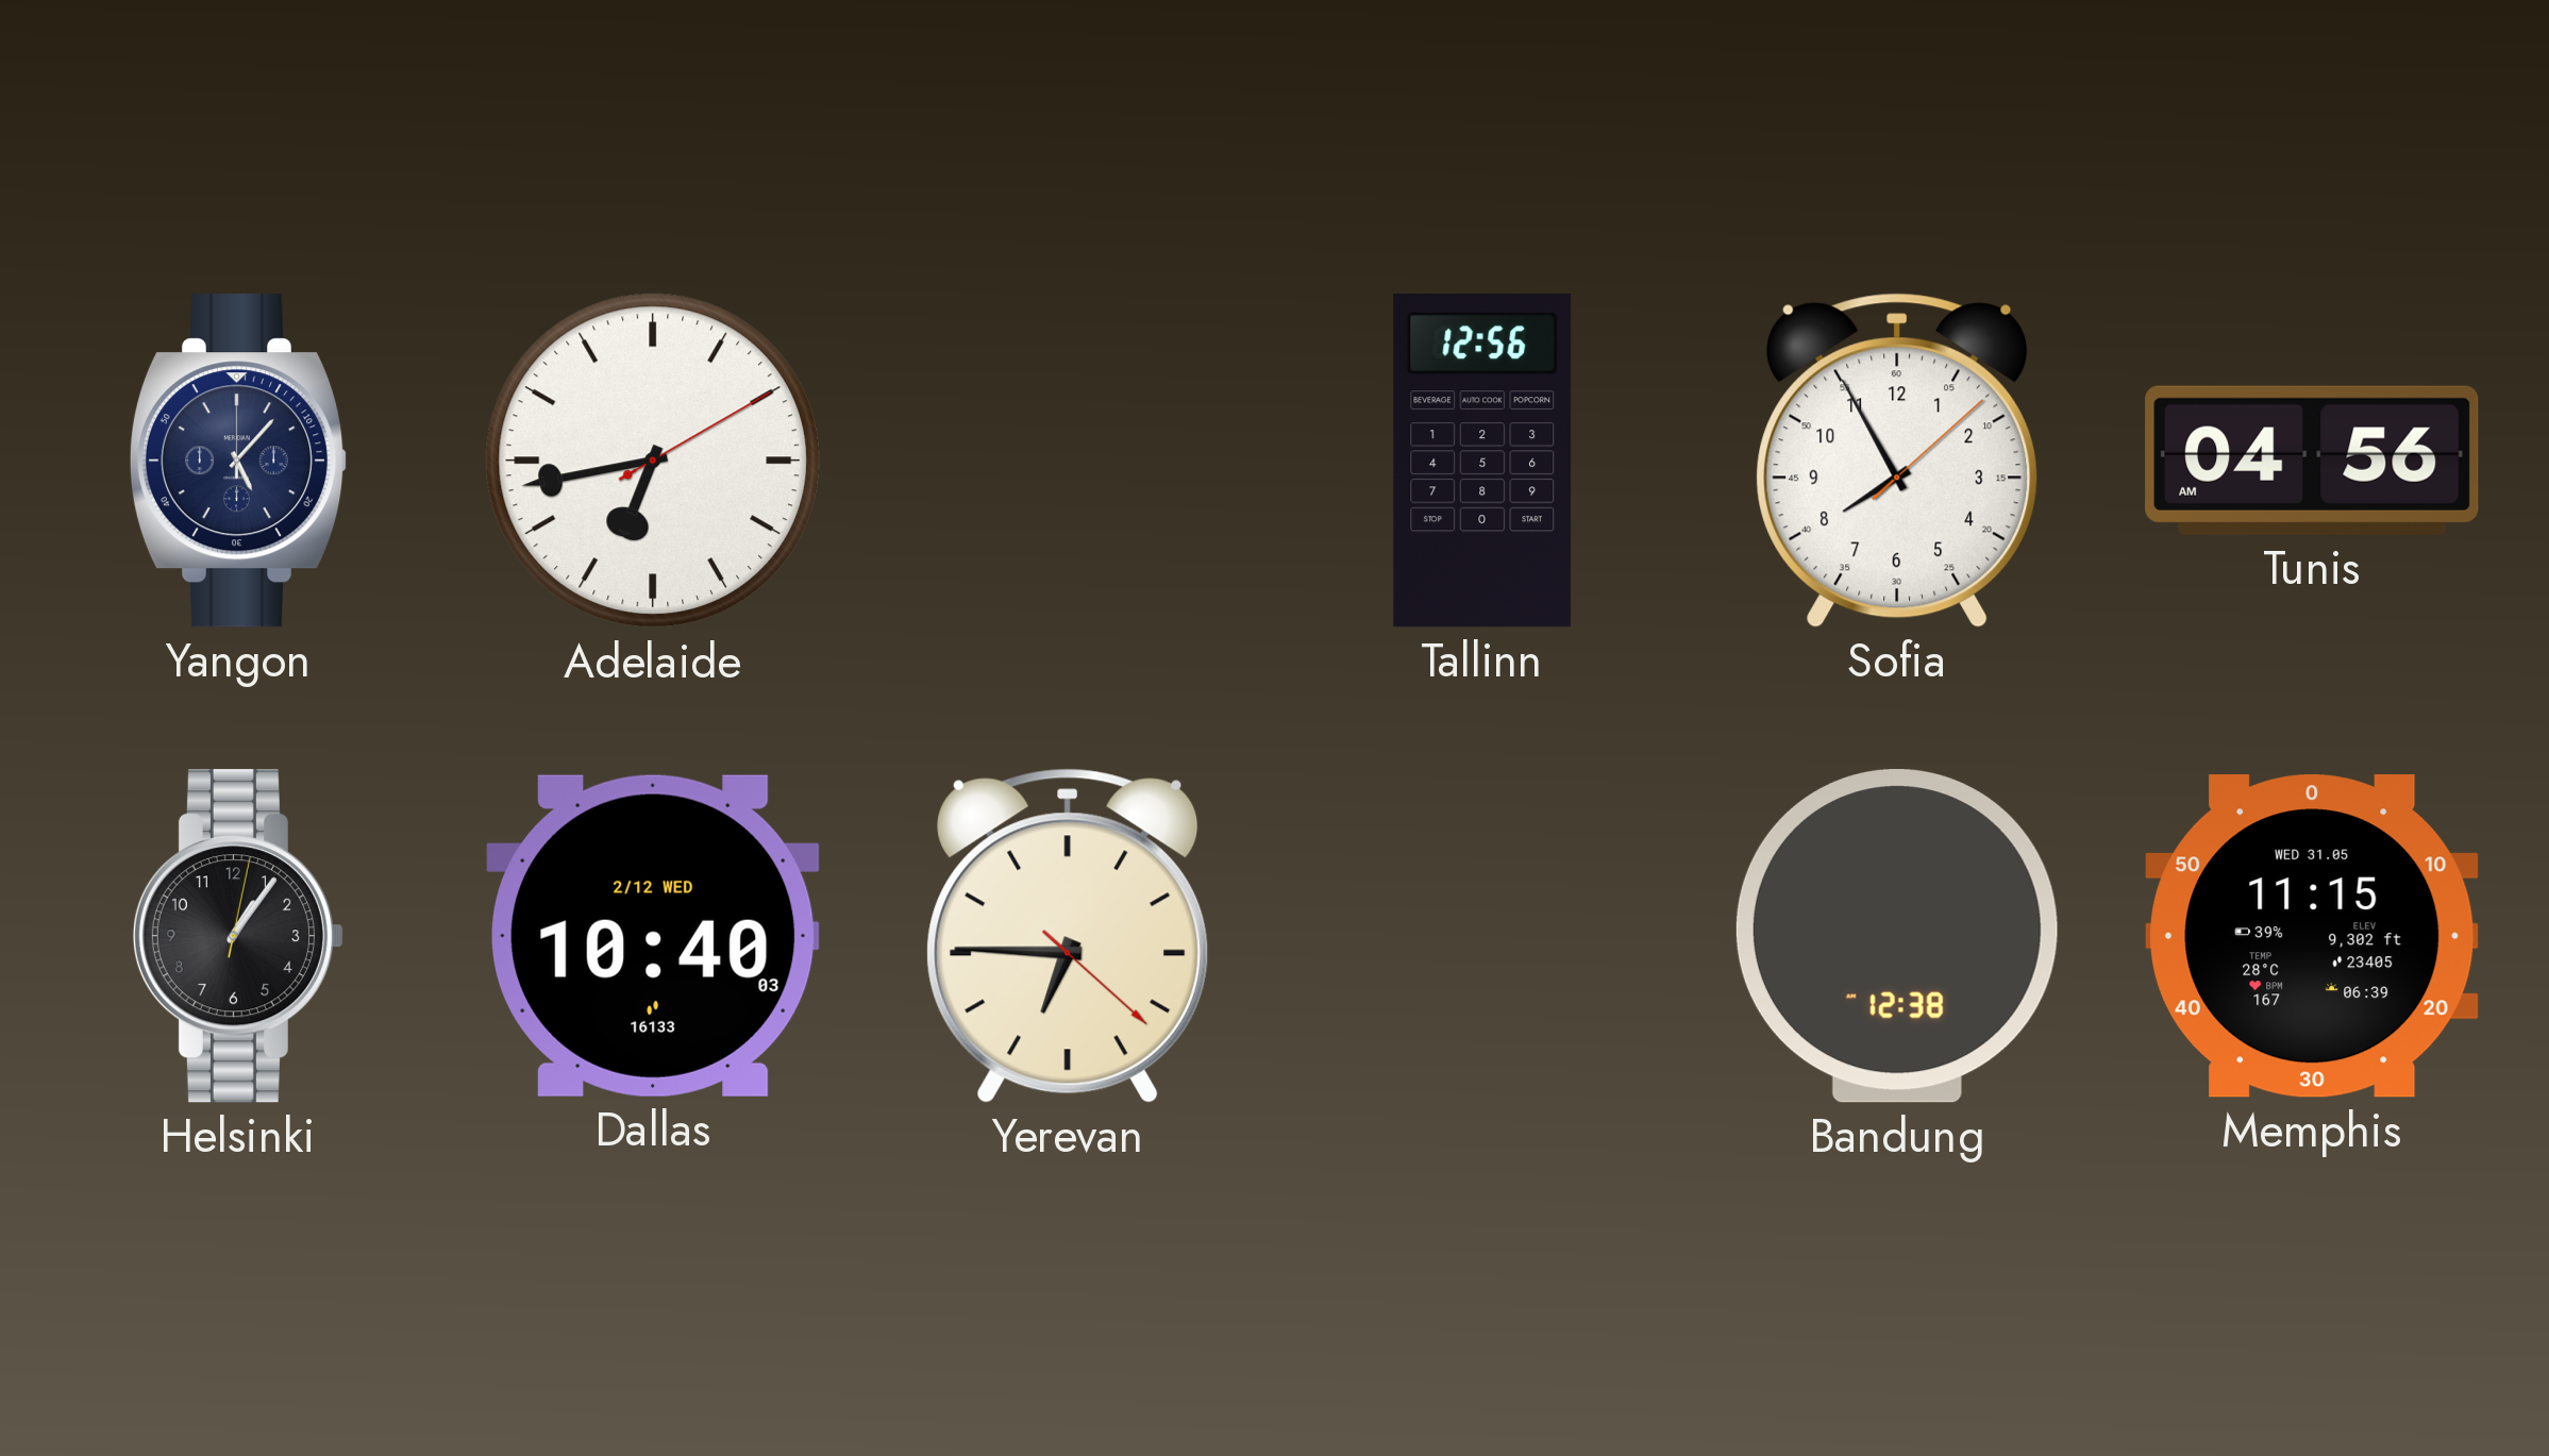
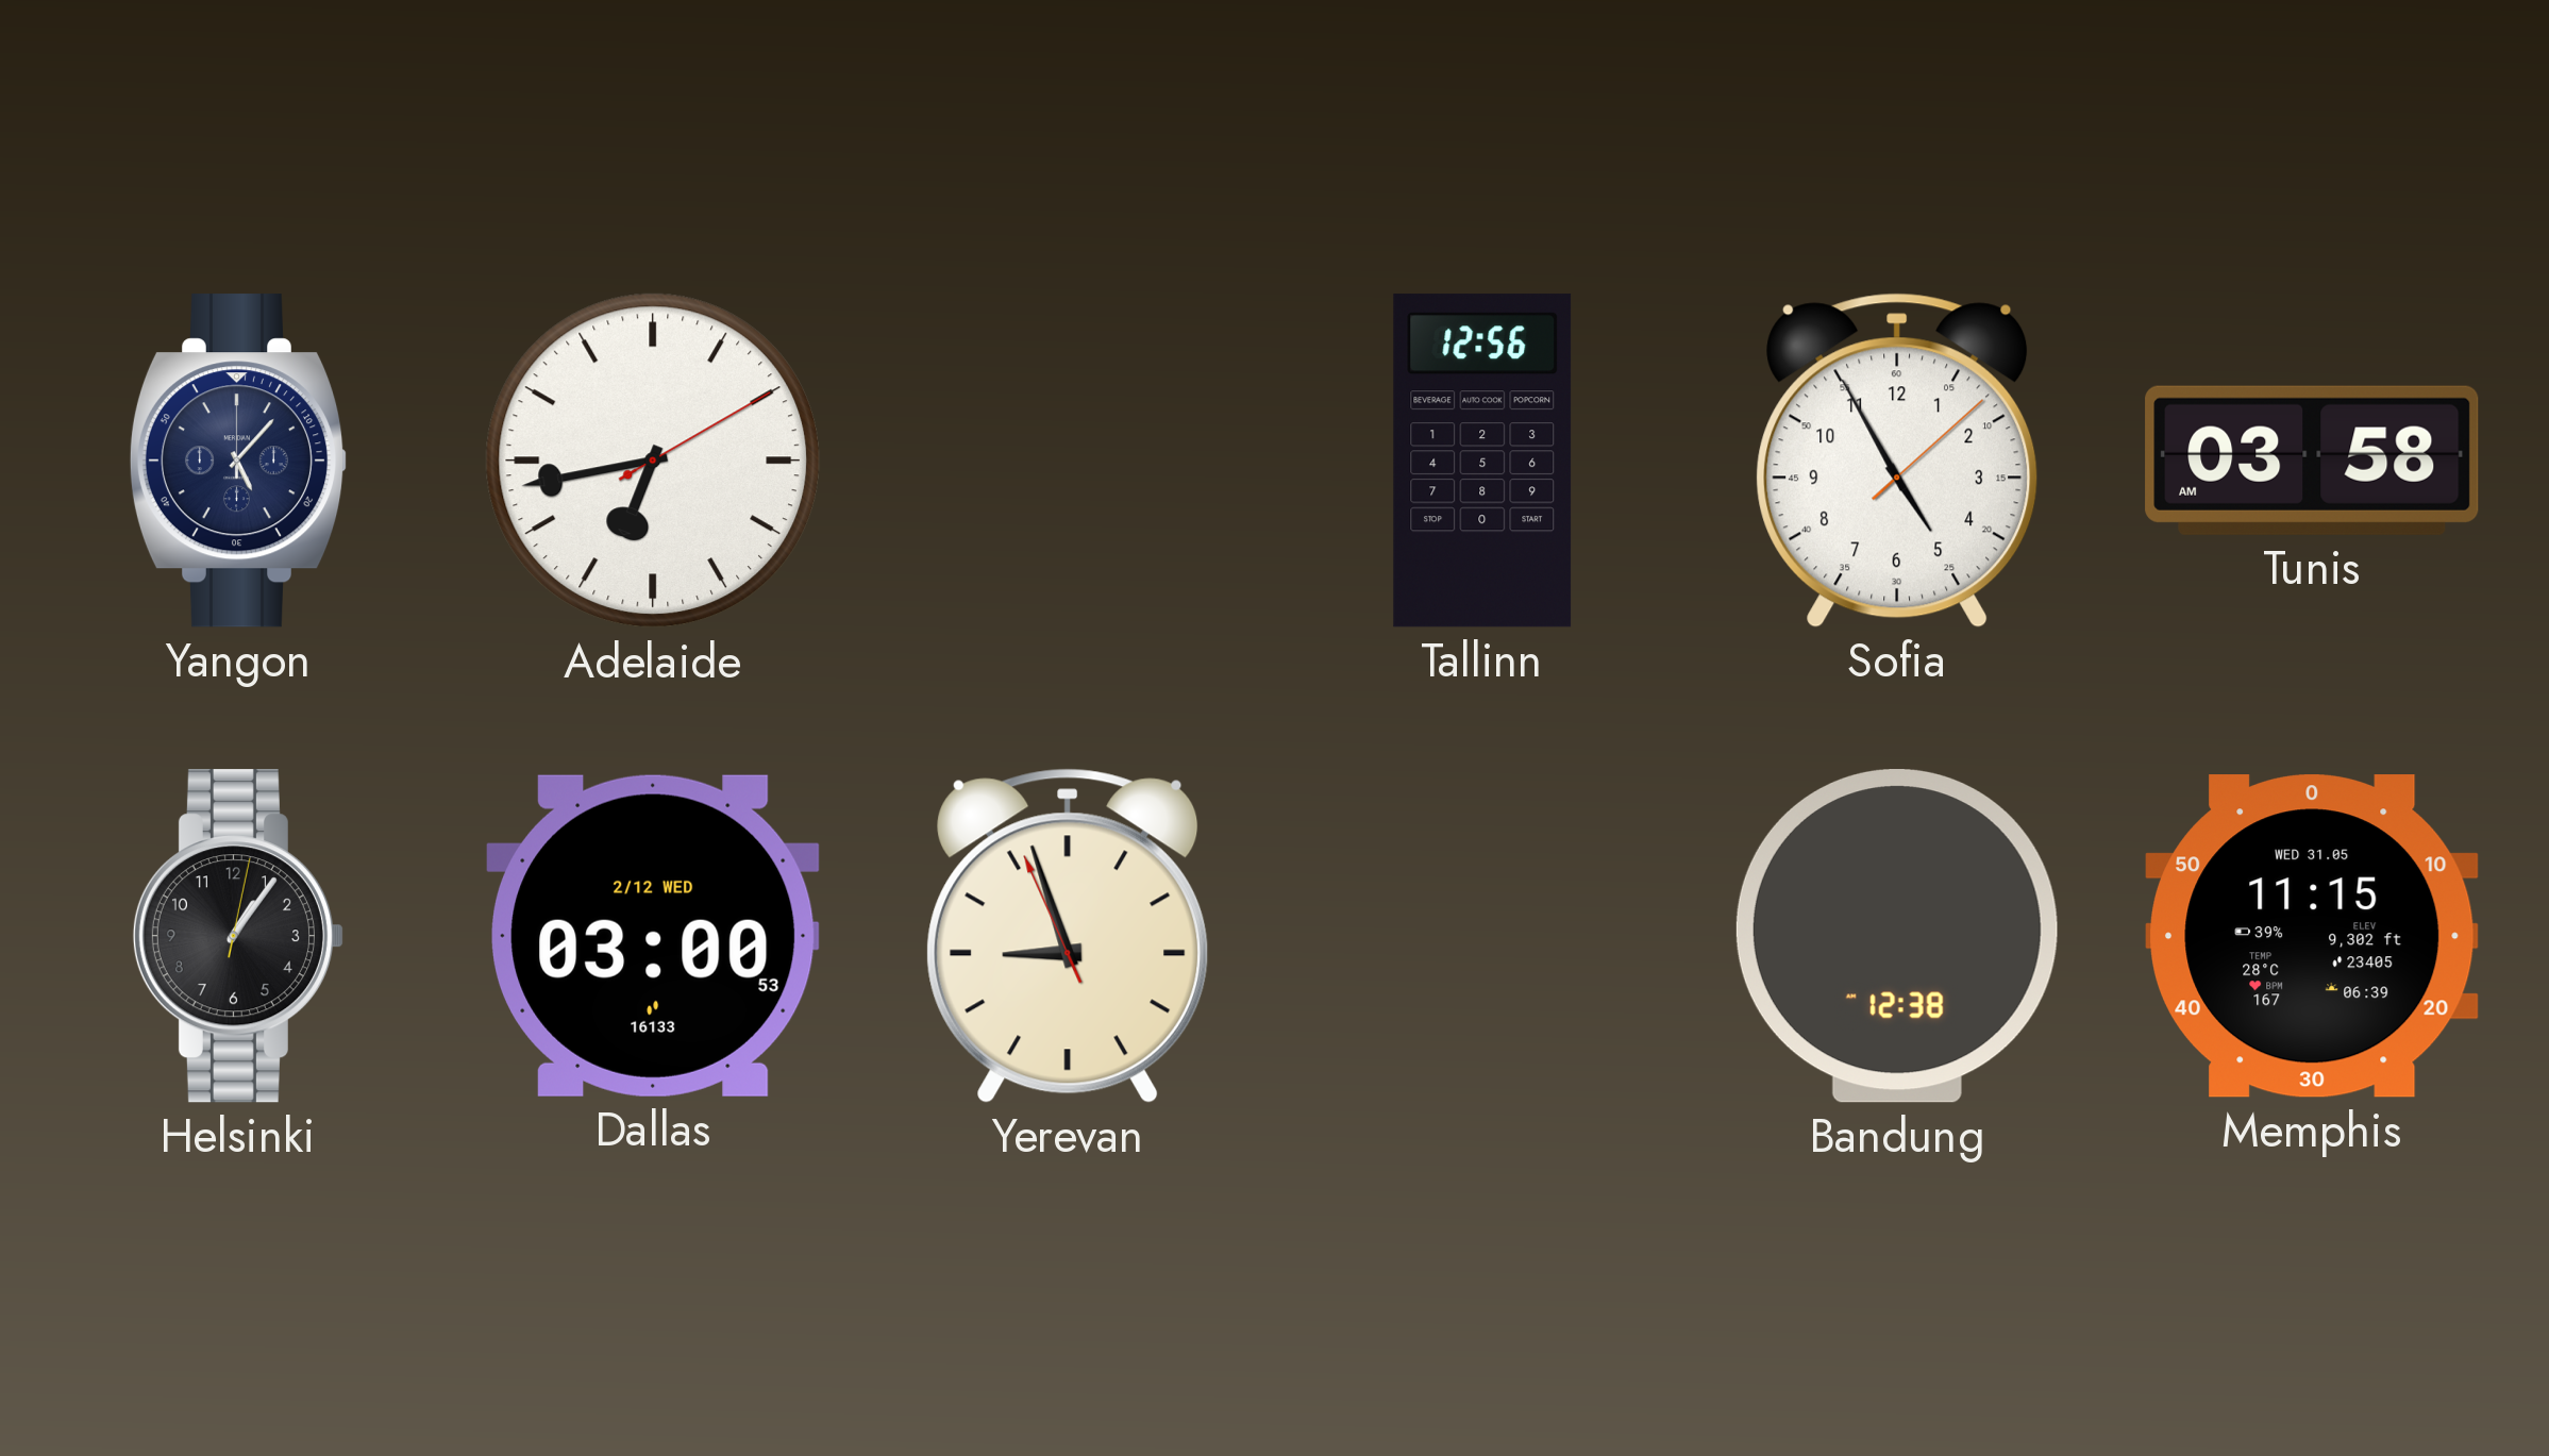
Sofia: 7:55 -> 4:55
Tunis: 04:56 -> 03:58
Dallas: 10:40 -> 03:00
Yerevan: 6:45 -> 8:56
